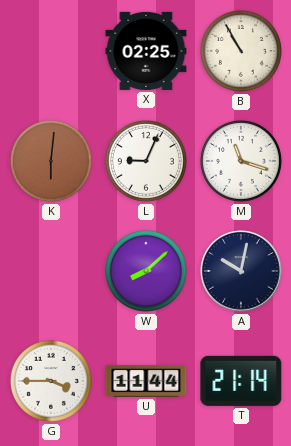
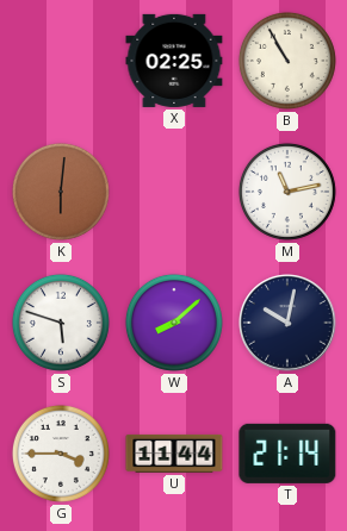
L: 9:04 -> none
M: 11:18 -> 11:13
S: none -> 5:48
